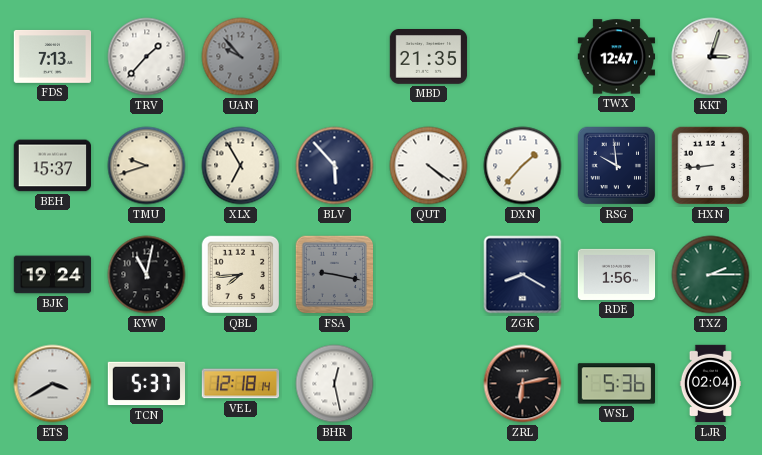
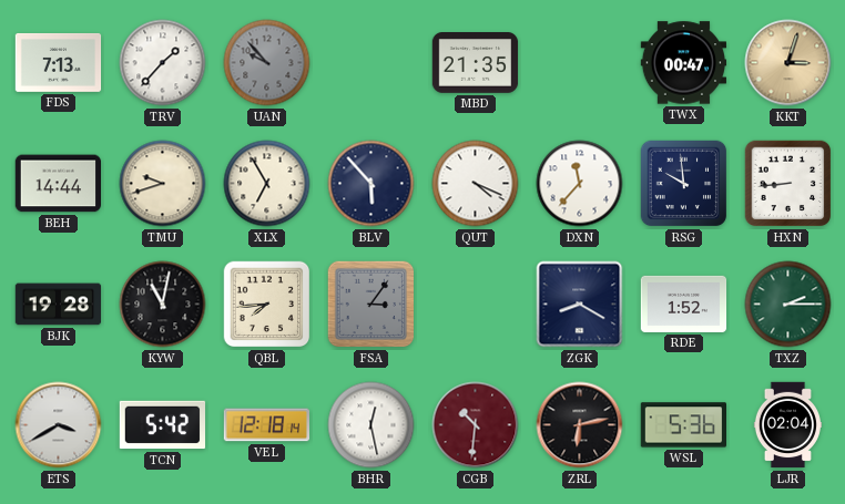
TWX: 12:47 -> 00:47
KKT dial: white -> champagne
BEH: 15:37 -> 14:44
QUT: 4:21 -> 4:19
DXN: 1:37 -> 11:37
BJK: 19:24 -> 19:28
FSA: 9:17 -> 3:06
RDE: 1:56 -> 1:52
TCN: 5:37 -> 5:42
CGB: none -> 10:31
